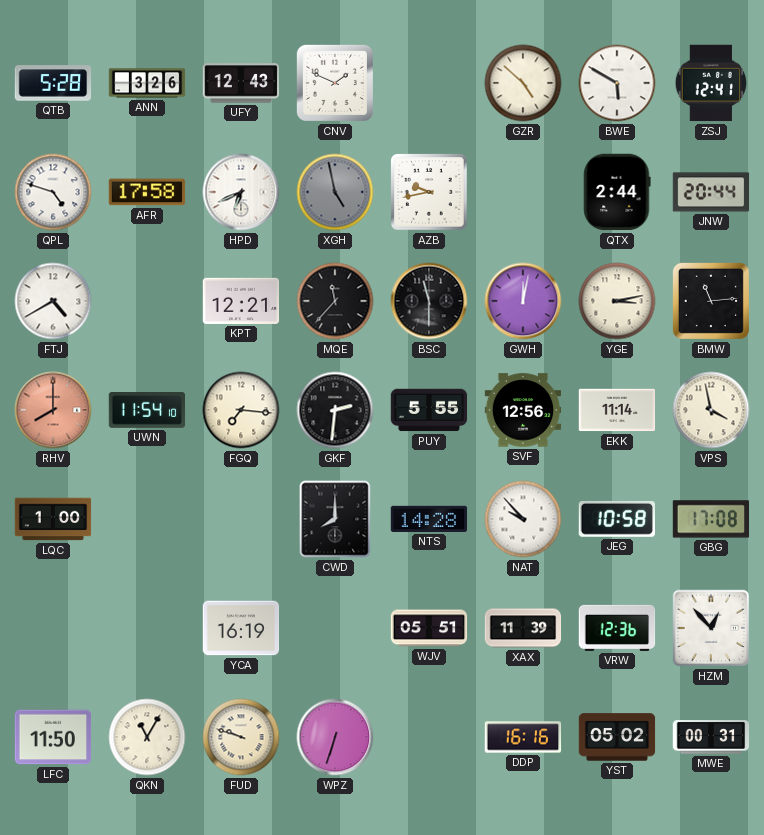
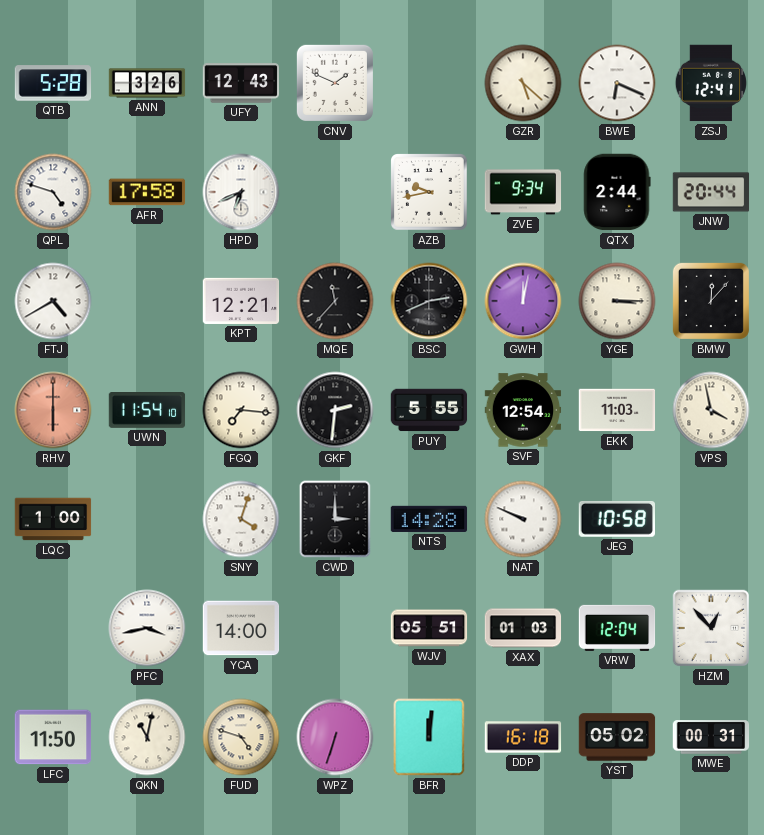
GZR: 4:52 -> 5:22
BWE: 5:50 -> 6:19
XGH: 4:58 -> none
ZVE: none -> 9:34
BSC: 11:30 -> 2:41
YGE: 3:13 -> 3:15
BMW: 11:14 -> 12:07
RHV: 8:00 -> 6:00
SVF: 12:56 -> 12:54
EKK: 11:14 -> 11:03
SNY: none -> 4:03
CWD: 8:00 -> 3:00
NAT: 9:53 -> 9:49
GBG: 17:08 -> none
PFC: none -> 3:43
YCA: 16:19 -> 14:00
XAX: 11:39 -> 01:03
VRW: 12:36 -> 12:04
QKN: 11:05 -> 11:02
FUD: 9:48 -> 4:48
BFR: none -> 12:01
DDP: 16:16 -> 16:18
